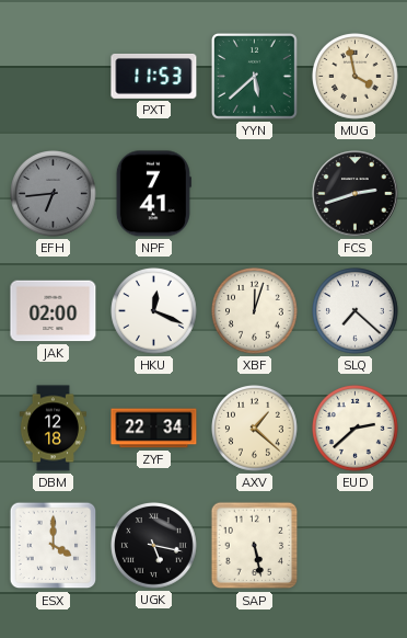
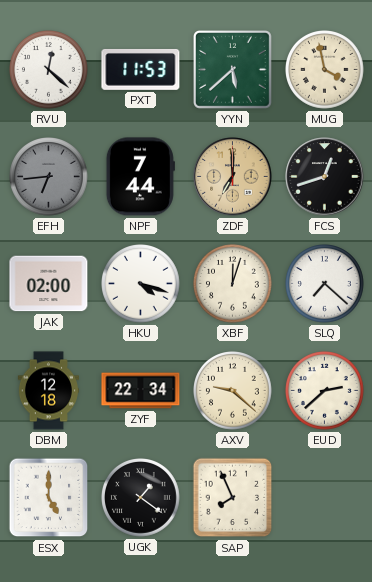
RVU: none -> 12:22
NPF: 7:41 -> 7:44
ZDF: none -> 7:00
FCS: 2:42 -> 12:42
HKU: 12:19 -> 4:18
AXV: 1:22 -> 9:22
ESX: 4:00 -> 5:00
UGK: 5:17 -> 1:21
SAP: 5:28 -> 7:56
